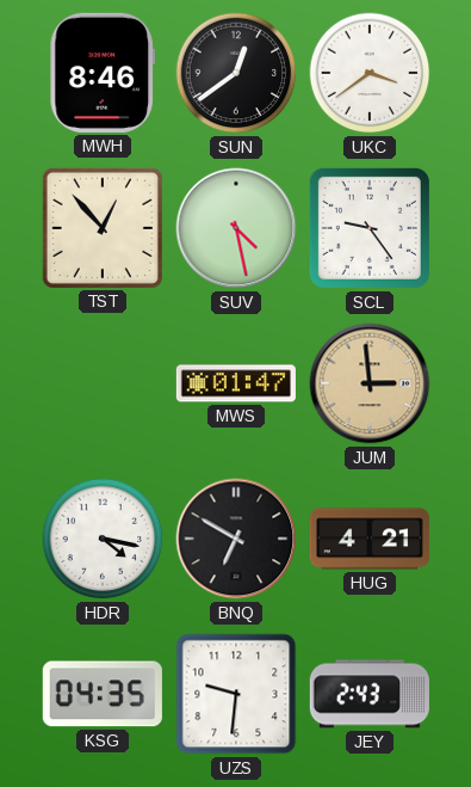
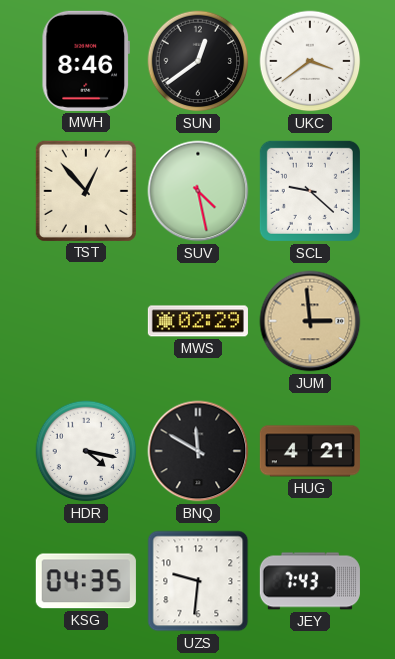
SCL: 9:24 -> 9:22
MWS: 01:47 -> 02:29
BNQ: 6:50 -> 11:50
JEY: 2:43 -> 7:43
